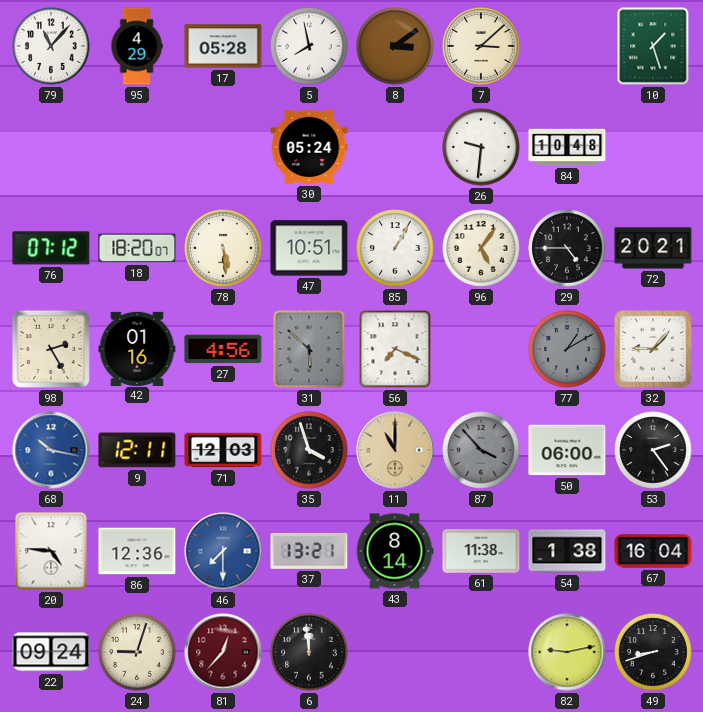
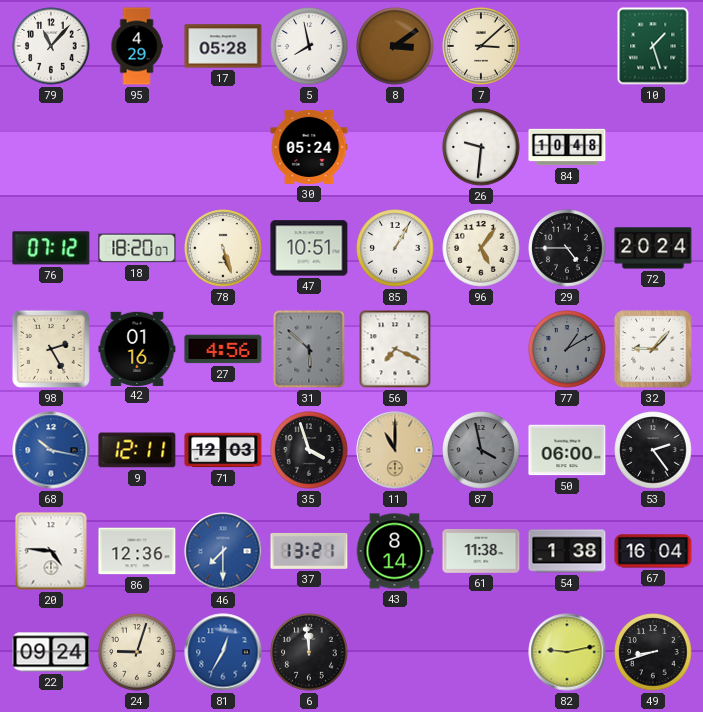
78: 5:29 -> 5:27
72: 20:21 -> 20:24
87: 3:53 -> 3:58
81: 12:37 -> 12:35
81 dial: burgundy -> blue
